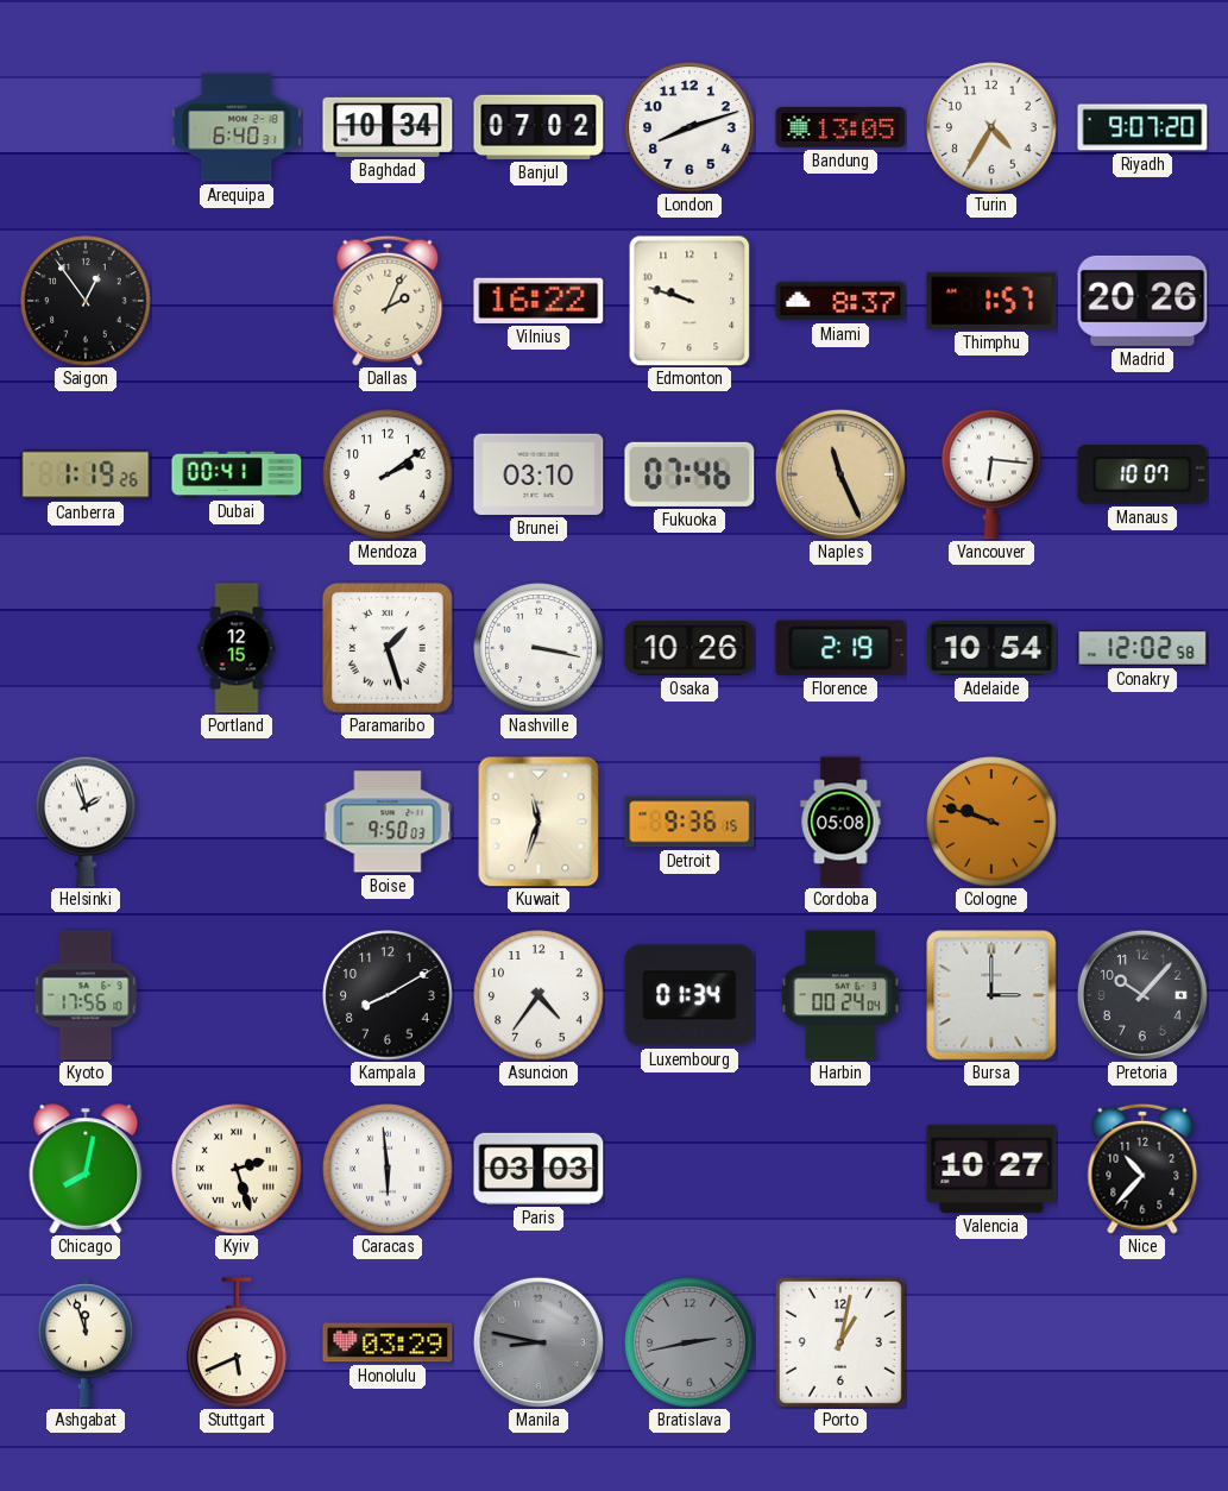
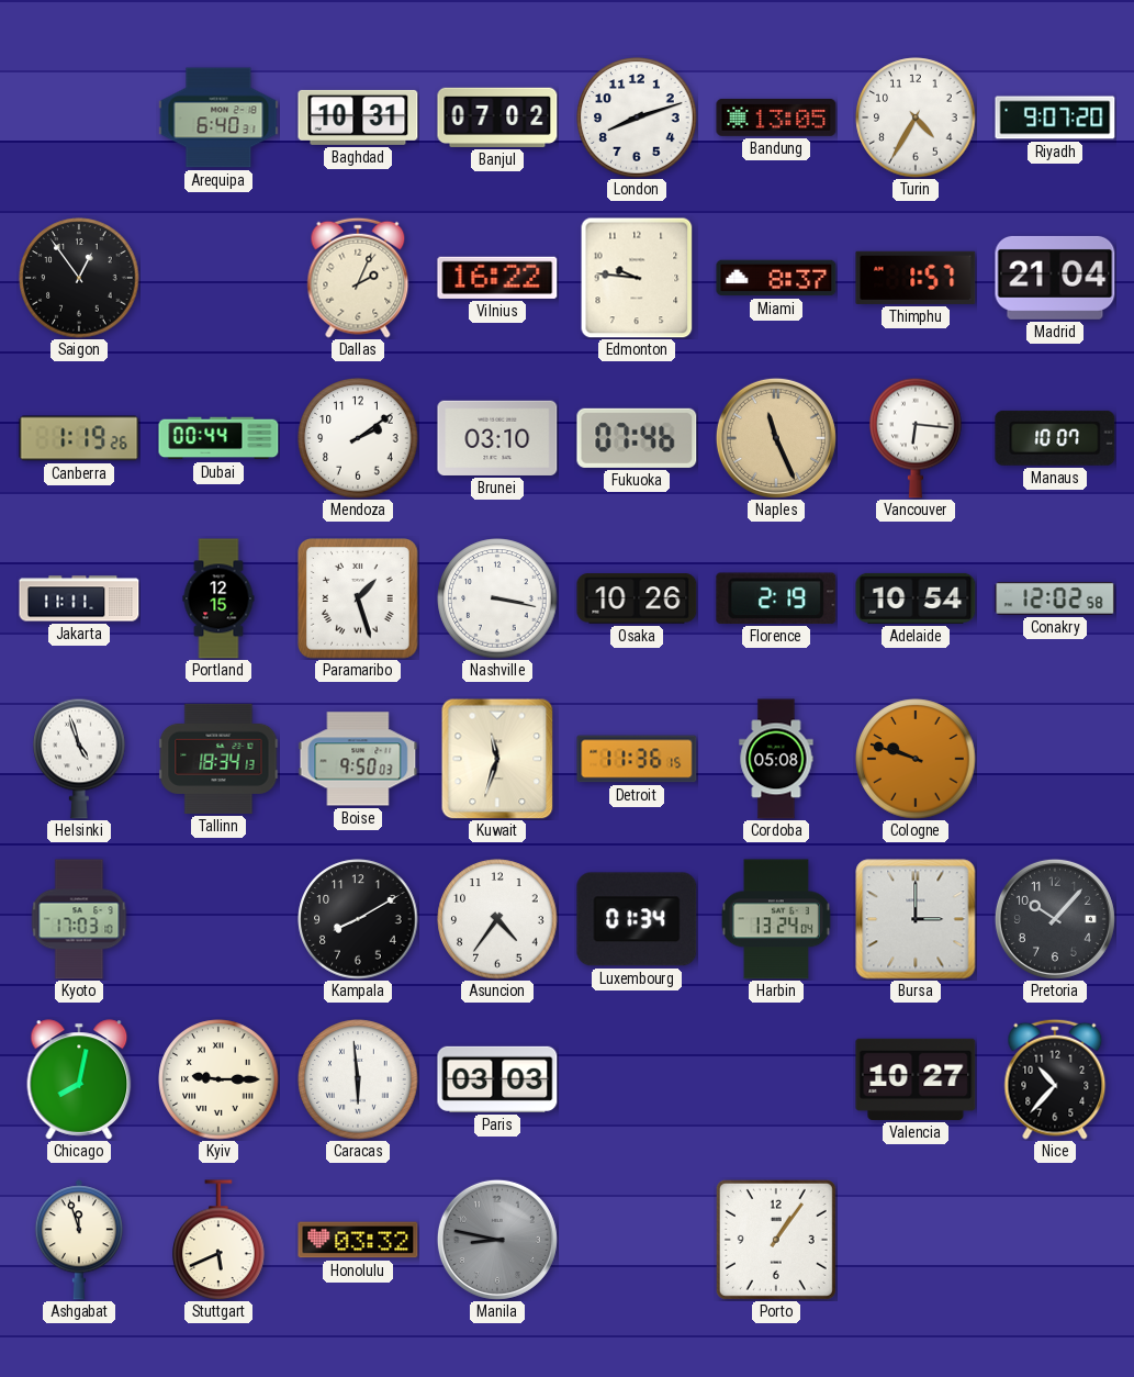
Baghdad: 10:34 -> 10:31
Edmonton: 9:48 -> 9:46
Madrid: 20:26 -> 21:04
Dubai: 00:41 -> 00:44
Jakarta: none -> 11:11
Helsinki: 1:57 -> 4:57
Tallinn: none -> 18:34
Detroit: 9:36 -> 11:36
Kyoto: 17:56 -> 17:03
Harbin: 00:24 -> 13:24
Kyiv: 2:27 -> 9:15
Honolulu: 03:29 -> 03:32
Bratislava: 2:43 -> none
Porto: 1:02 -> 1:06
